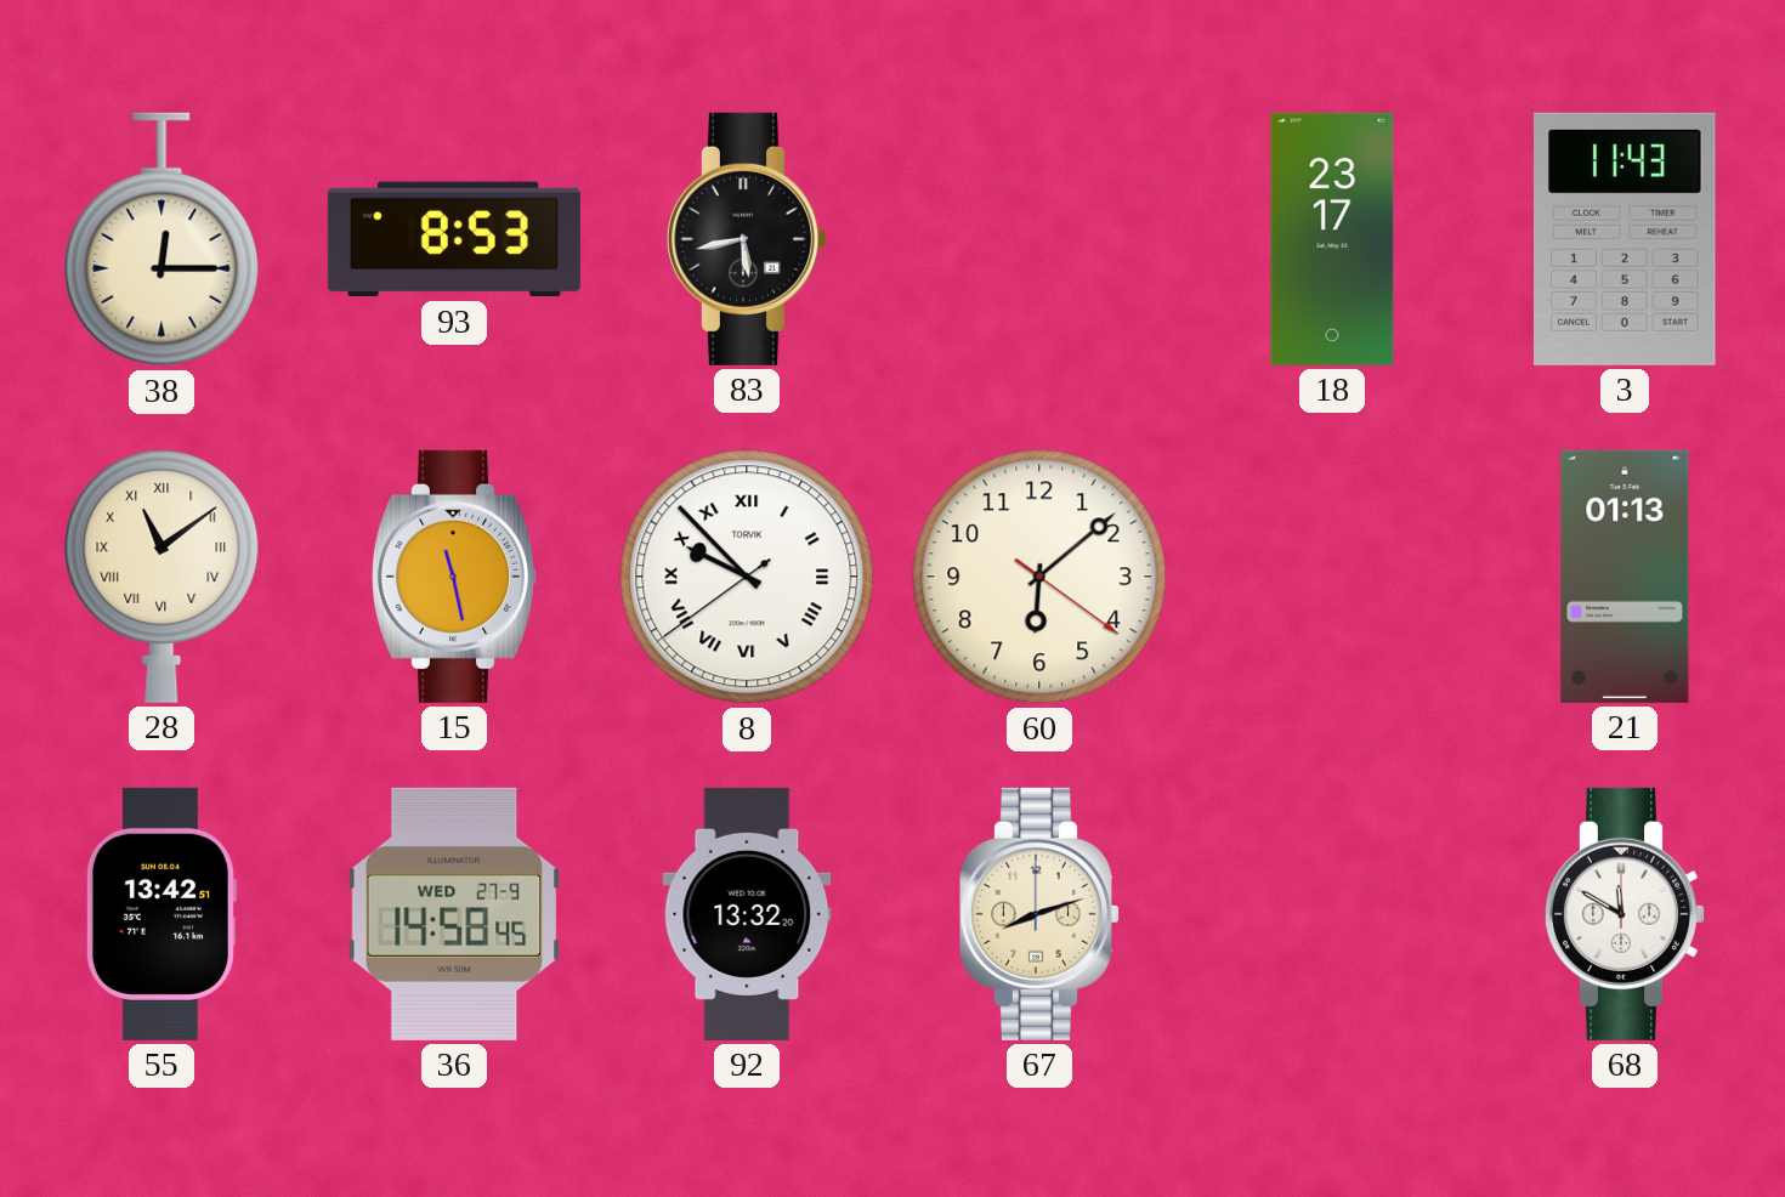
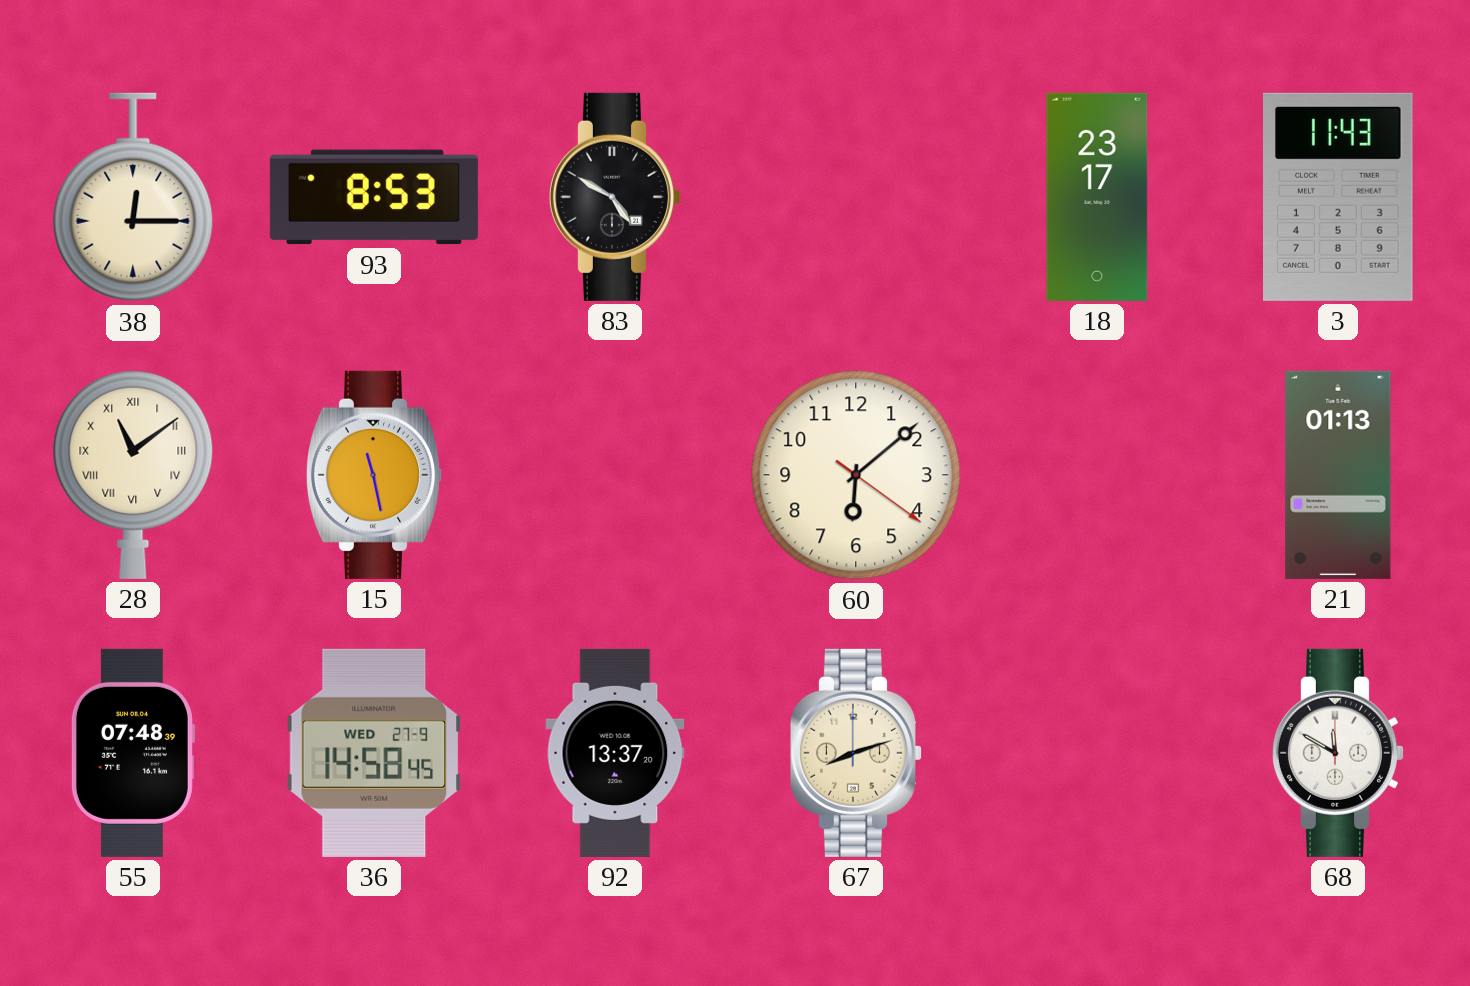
83: 5:43 -> 4:50
8: 9:52 -> none
55: 13:42 -> 07:48
92: 13:32 -> 13:37
